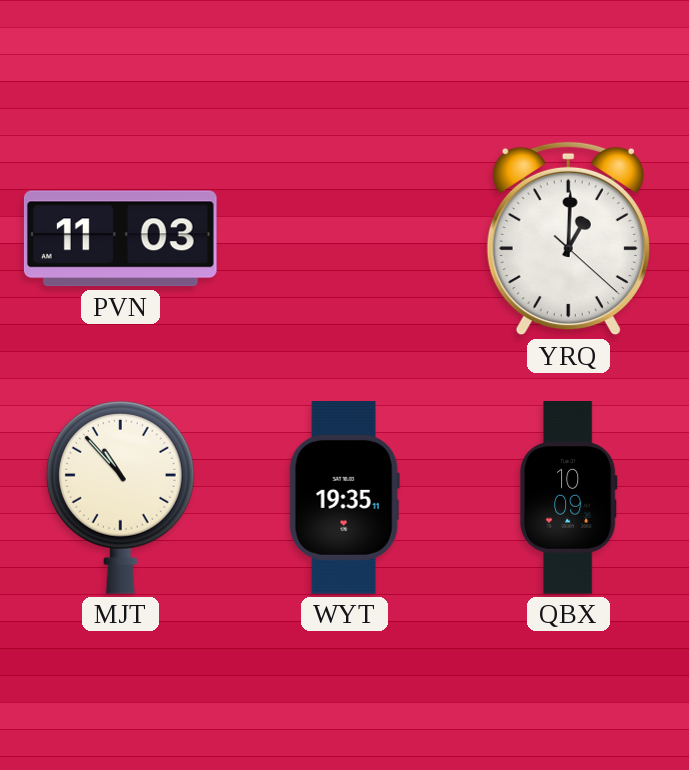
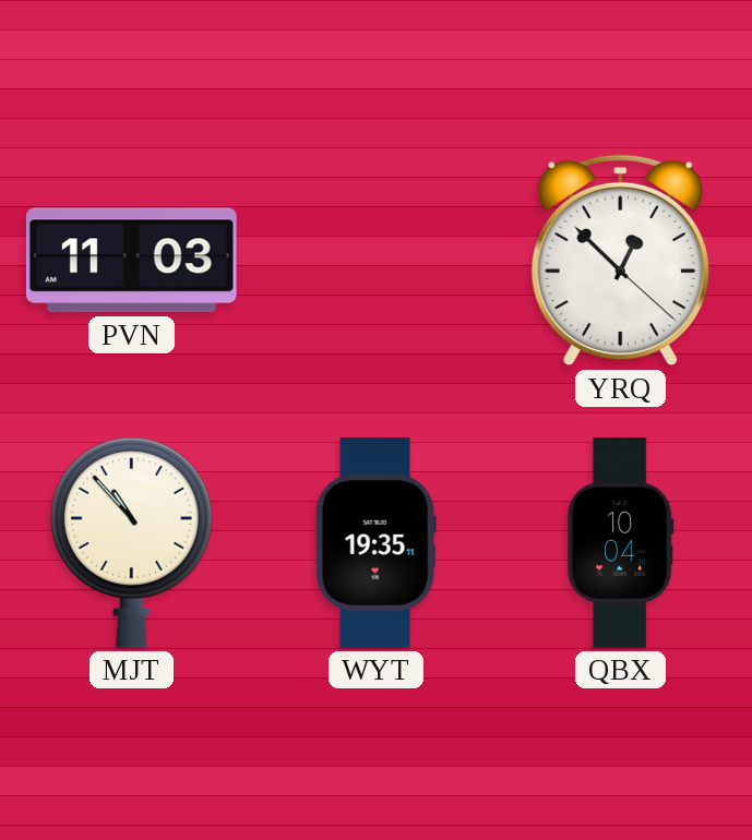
YRQ: 1:00 -> 12:52
QBX: 10:09 -> 10:04
